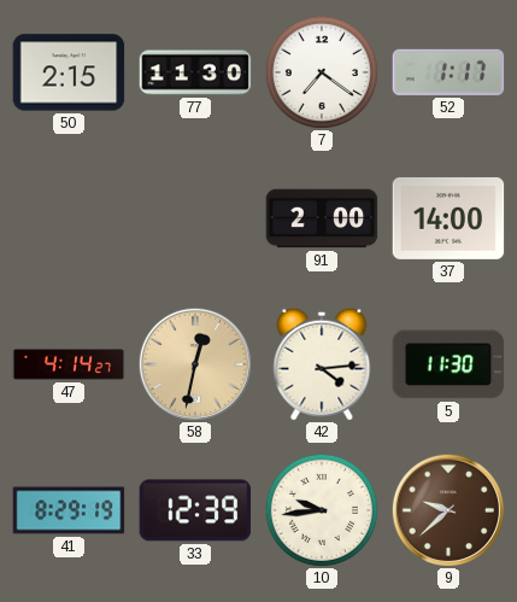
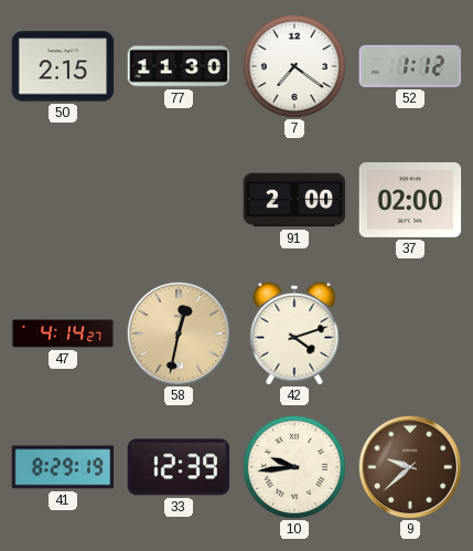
52: 1:17 -> 1:12
37: 14:00 -> 02:00
42: 4:14 -> 4:12
5: 11:30 -> none
